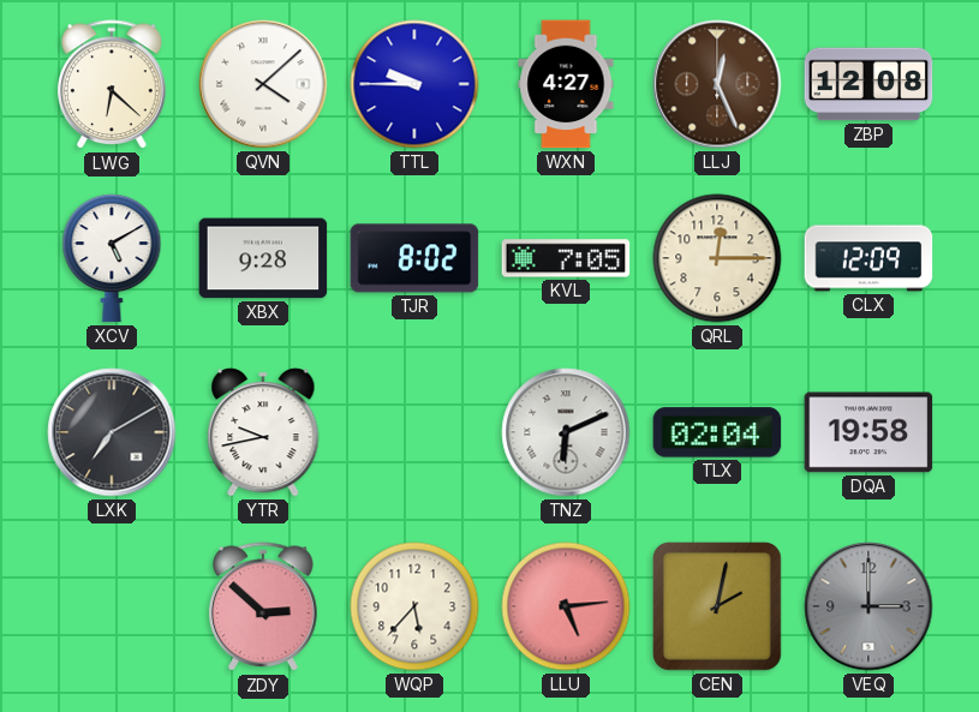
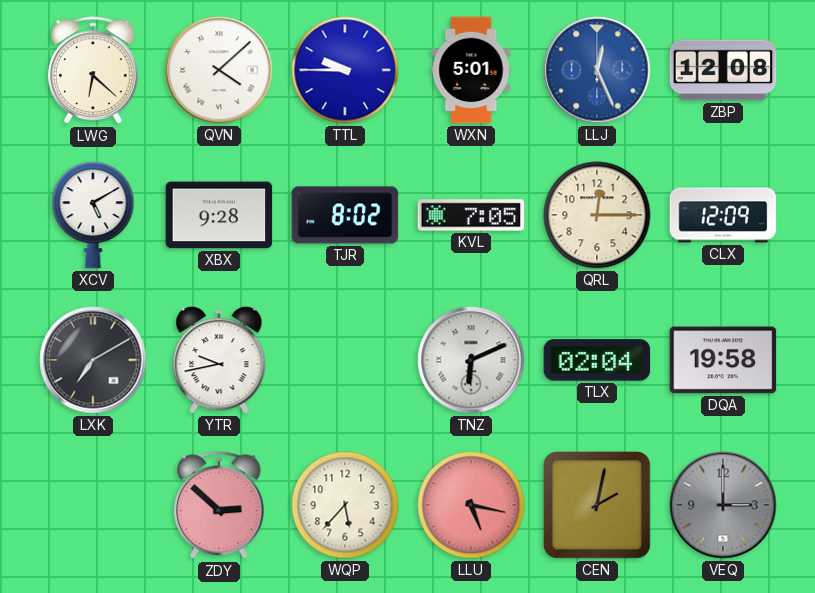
WXN: 4:27 -> 5:01
LLJ dial: brown -> blue
LLU: 5:14 -> 5:17
